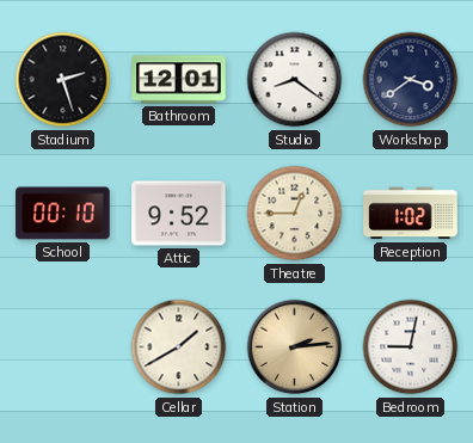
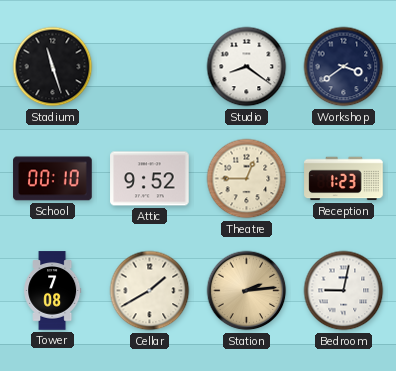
Stadium: 2:27 -> 11:27
Bathroom: 12:01 -> none
Reception: 1:02 -> 1:23
Tower: none -> 7:08
